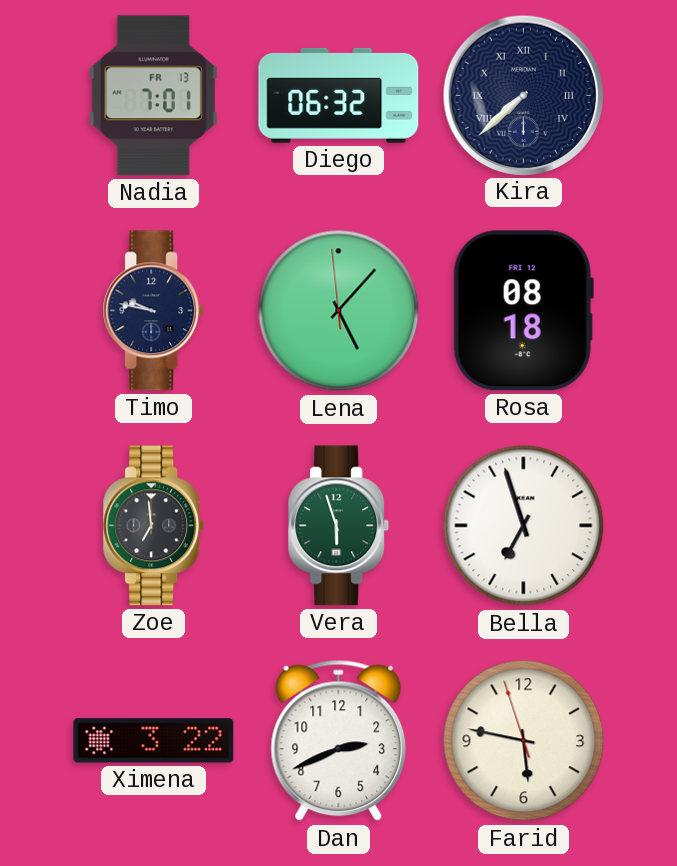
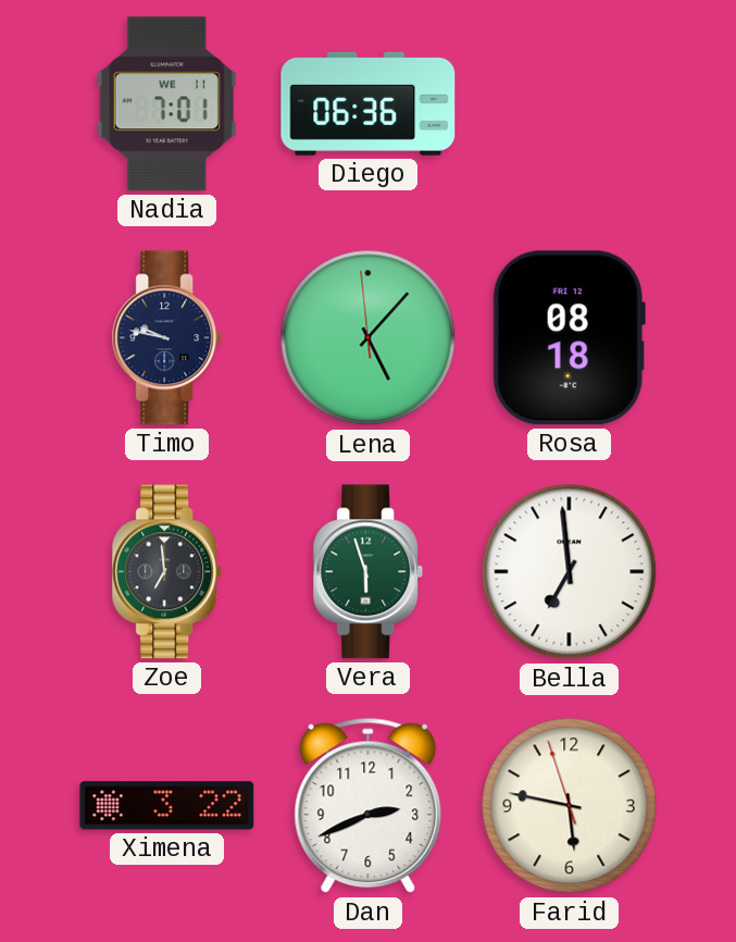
Nadia date: FR 13 -> WE 11
Diego: 06:32 -> 06:36
Kira: 7:38 -> none
Bella: 6:57 -> 6:59
